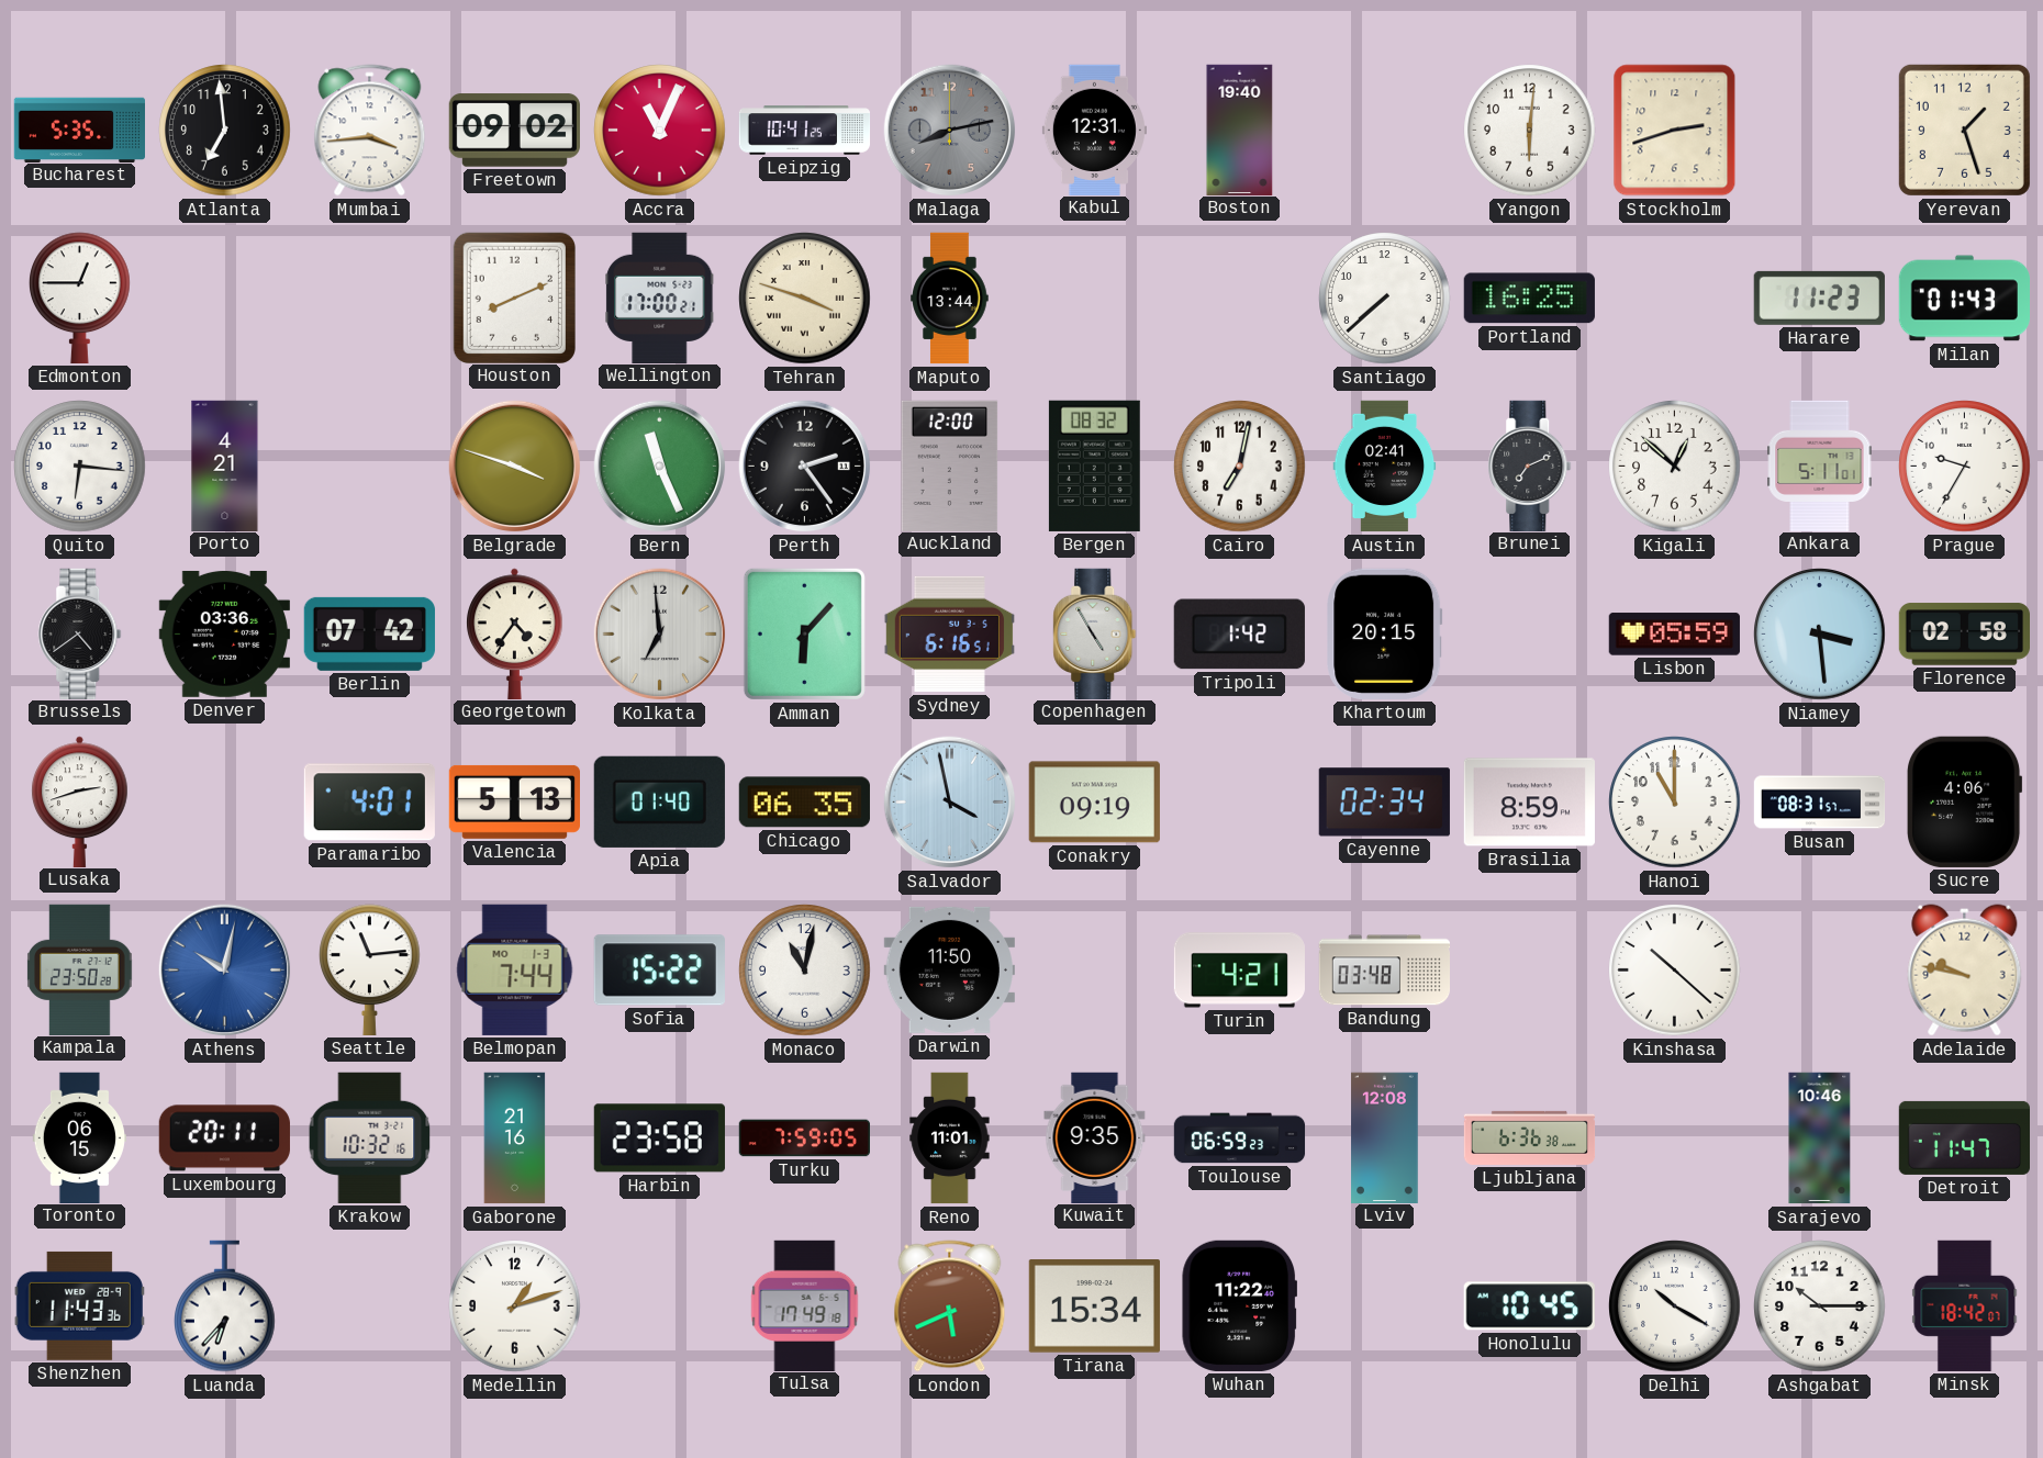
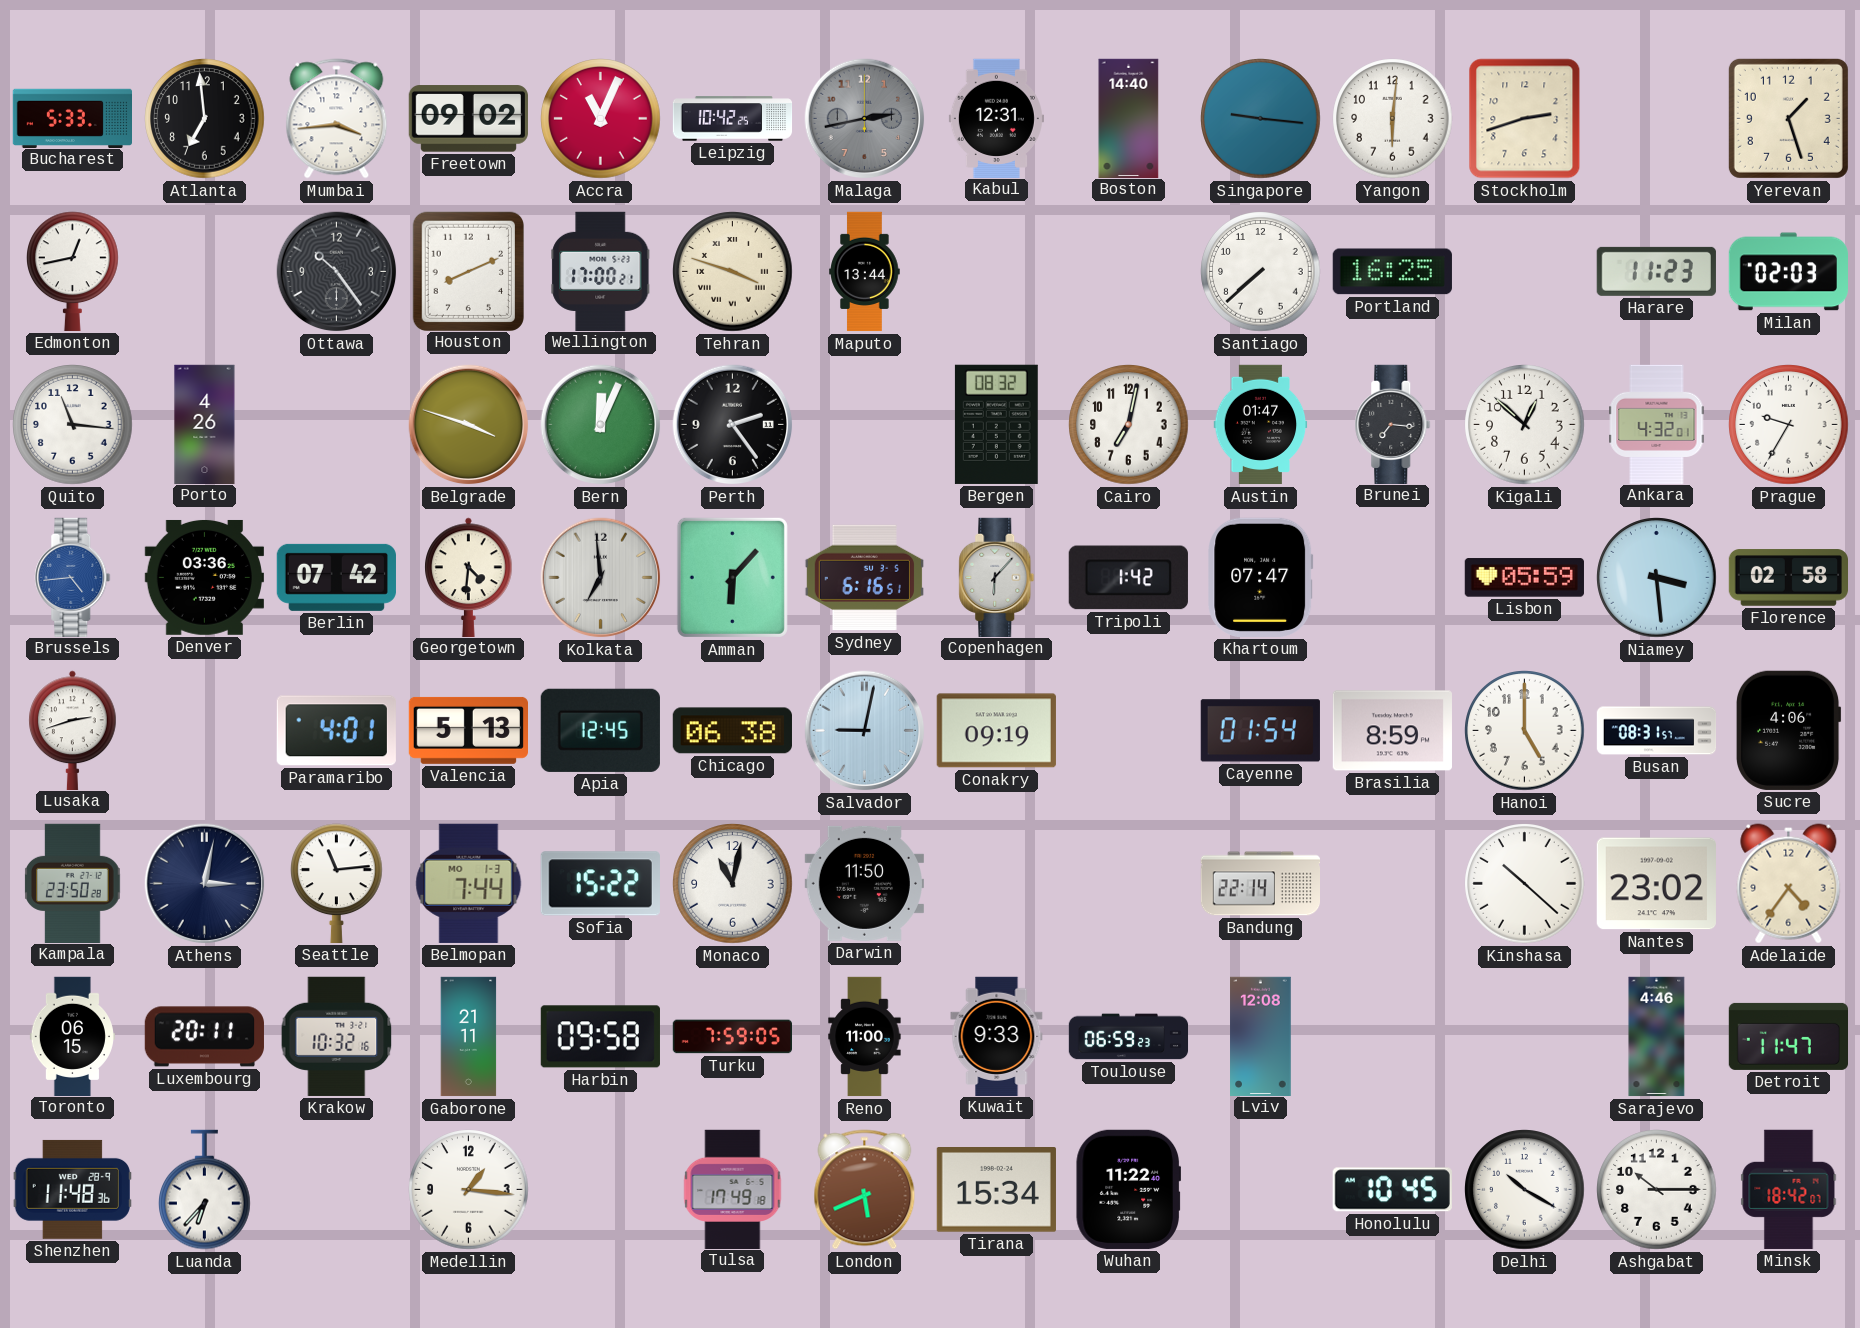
Bucharest: 5:35 -> 5:33
Leipzig: 10:41 -> 10:42
Malaga: 8:13 -> 2:43
Boston: 19:40 -> 14:40
Singapore: none -> 9:16
Edmonton: 12:45 -> 12:43
Ottawa: none -> 10:24
Milan: 01:43 -> 02:03
Quito: 6:16 -> 11:16
Porto: 4:21 -> 4:26
Bern: 11:26 -> 12:04
Auckland: 12:00 -> none
Austin: 02:41 -> 01:47
Brunei: 7:11 -> 7:16
Ankara: 5:11 -> 4:32
Brussels: 4:39 -> 4:44
Brussels dial: black -> blue
Georgetown: 4:36 -> 4:31
Copenhagen: 4:55 -> 6:07
Khartoum: 20:15 -> 07:47
Apia: 01:40 -> 12:45
Chicago: 06:35 -> 06:38
Salvador: 3:58 -> 9:02
Cayenne: 02:34 -> 01:54
Hanoi: 11:00 -> 5:00
Athens: 10:02 -> 3:02
Athens dial: blue -> navy
Turin: 4:21 -> none
Bandung: 03:48 -> 22:14
Nantes: none -> 23:02
Adelaide: 9:47 -> 4:36
Gaborone: 21:16 -> 21:11
Harbin: 23:58 -> 09:58
Reno: 11:01 -> 11:00
Kuwait: 9:35 -> 9:33
Ljubljana: 6:36 -> none
Sarajevo: 10:46 -> 4:46
Shenzhen: 11:43 -> 11:48
Medellin: 1:12 -> 1:16
